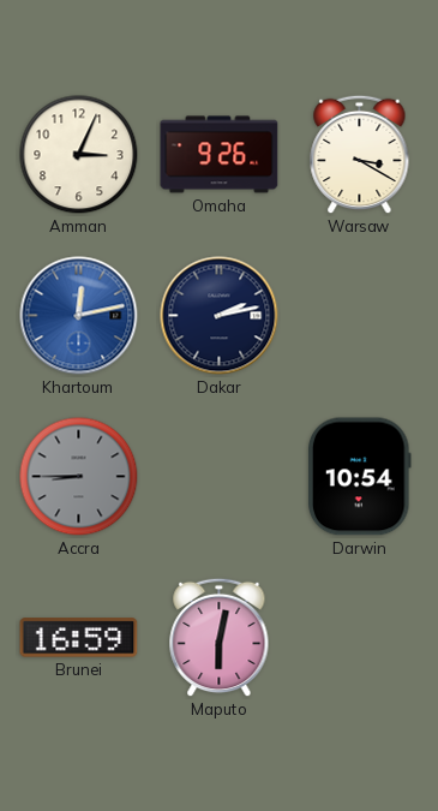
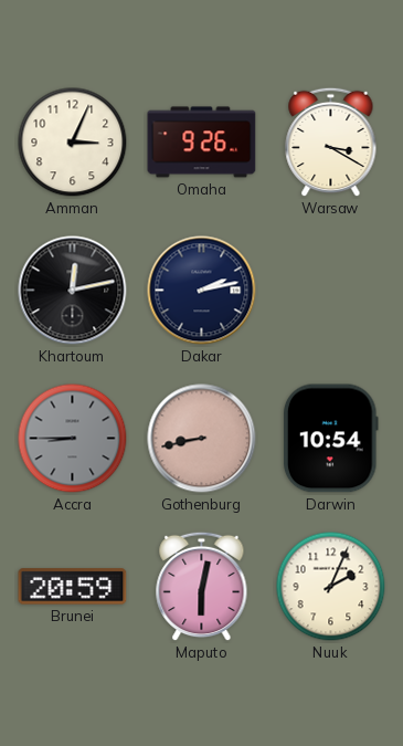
Khartoum dial: blue -> black
Gothenburg: none -> 8:43
Brunei: 16:59 -> 20:59
Nuuk: none -> 2:04
